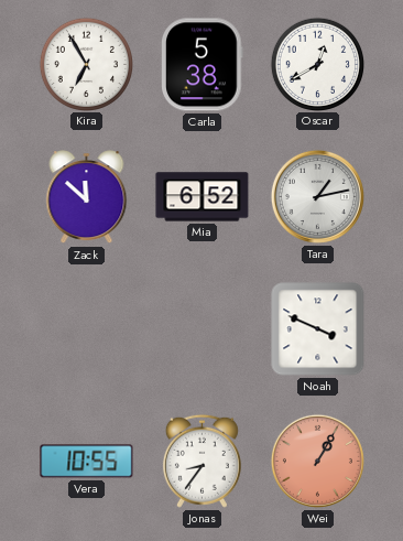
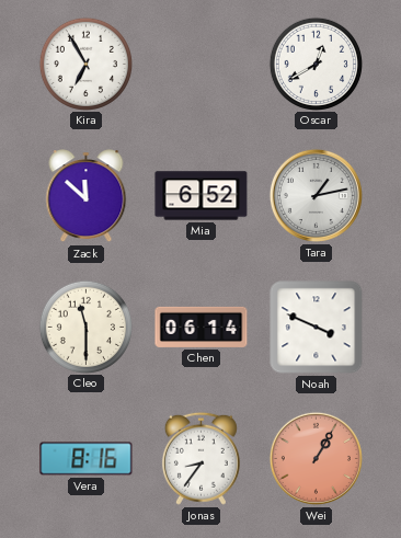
Carla: 5:38 -> none
Cleo: none -> 11:30
Chen: none -> 06:14
Vera: 10:55 -> 8:16
